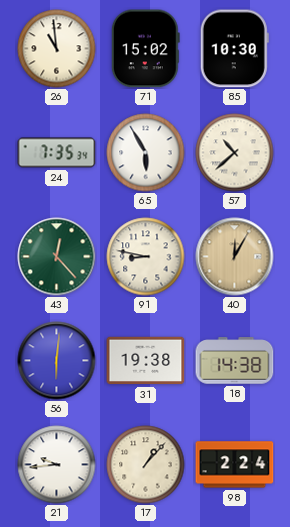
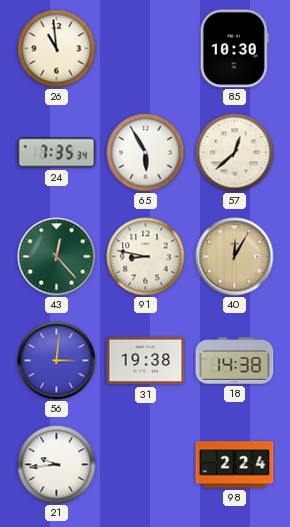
71: 15:02 -> none
57: 10:38 -> 12:38
56: 6:01 -> 3:01
17: 1:07 -> none
